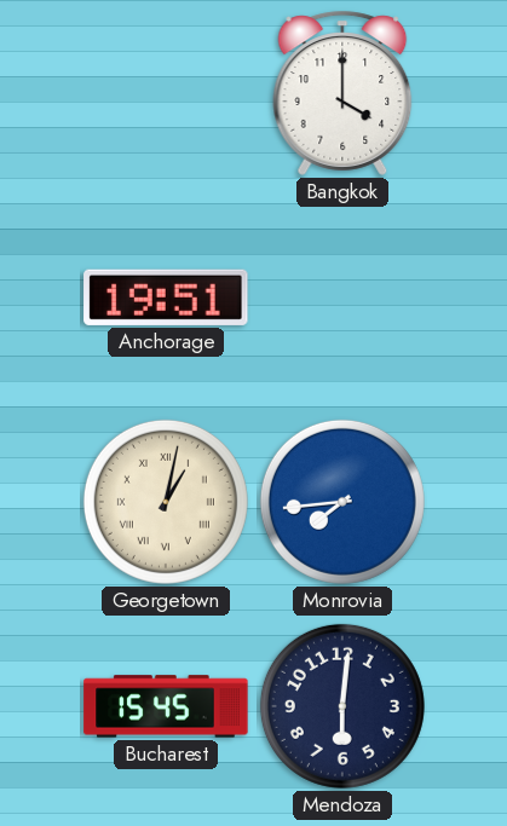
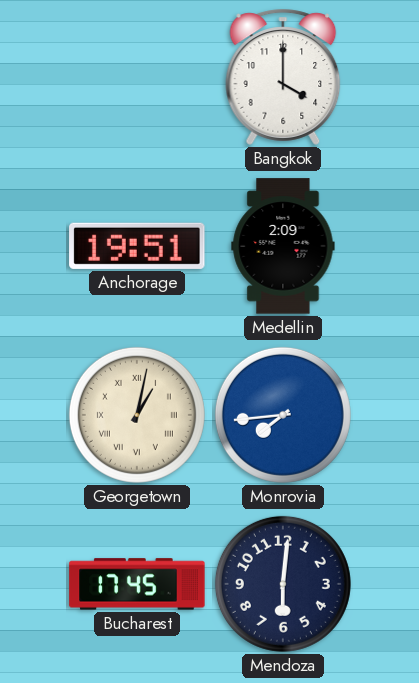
Medellin: none -> 2:09
Bucharest: 15:45 -> 17:45
